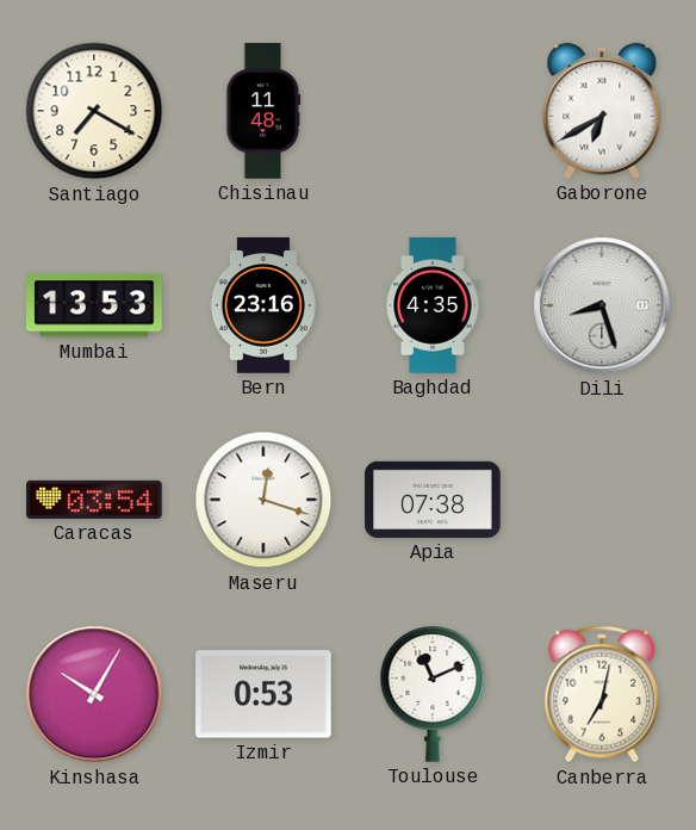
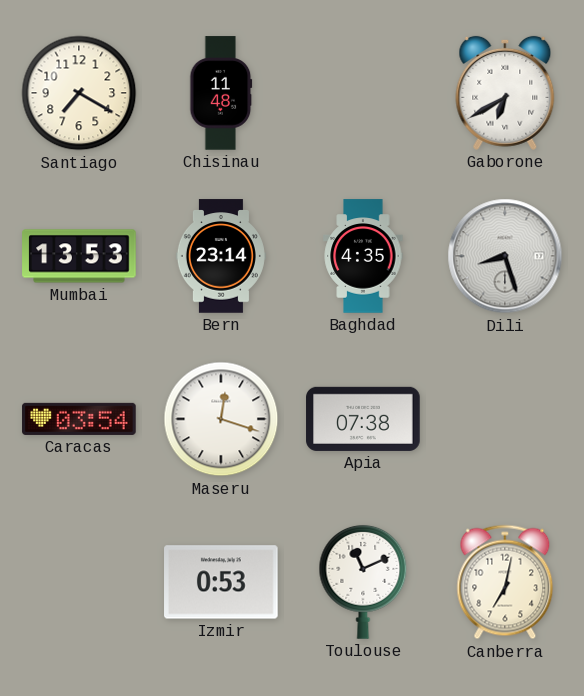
Bern: 23:16 -> 23:14
Kinshasa: 10:05 -> none
